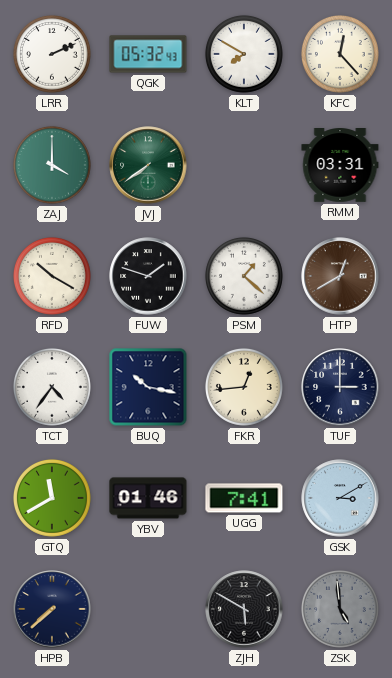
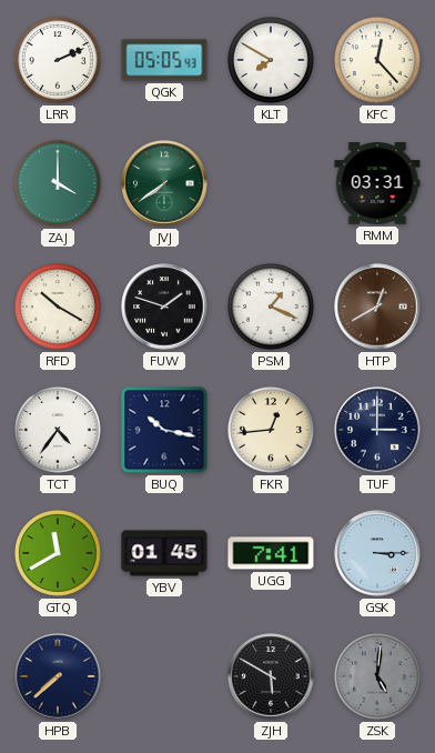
QGK: 05:32 -> 05:05
PSM: 1:22 -> 1:19
YBV: 01:46 -> 01:45
GSK: 3:10 -> 3:15
ZSK: 4:59 -> 5:01
